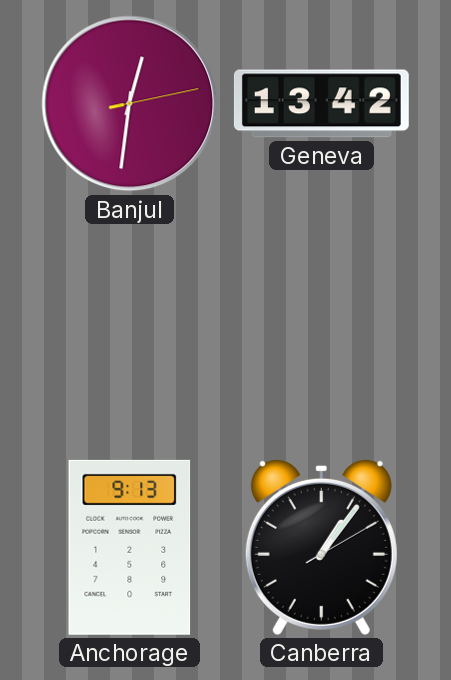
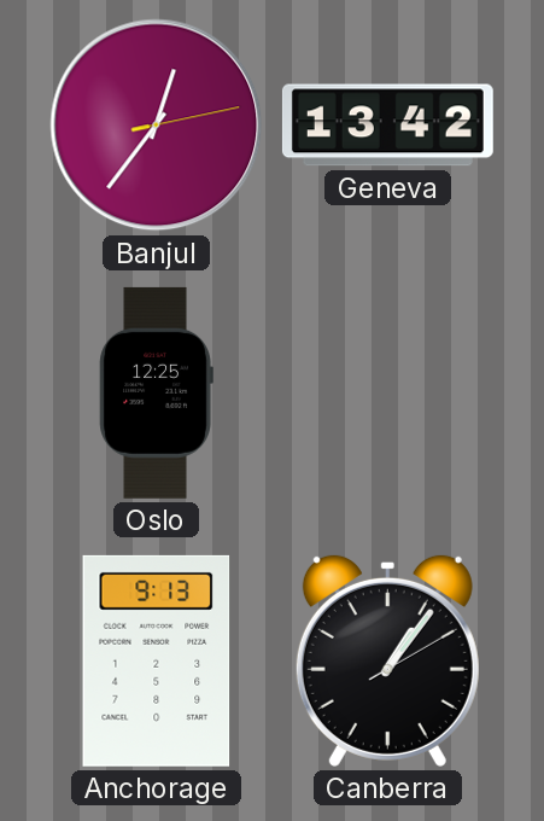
Banjul: 12:31 -> 12:36
Oslo: none -> 12:25
